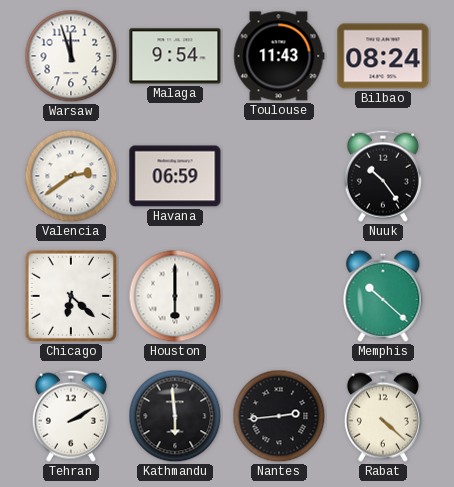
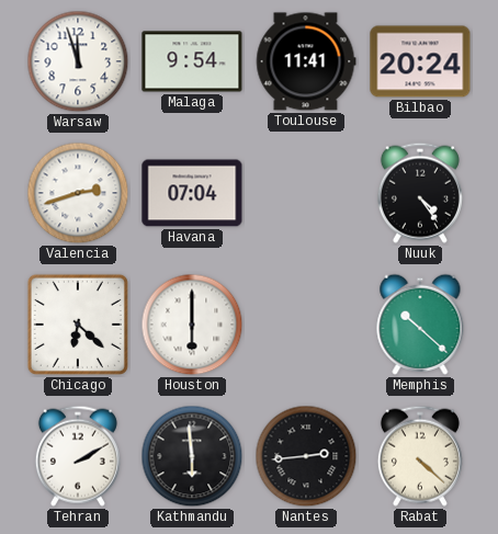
Toulouse: 11:43 -> 11:41
Bilbao: 08:24 -> 20:24
Valencia: 2:39 -> 2:42
Havana: 06:59 -> 07:04
Nuuk: 10:24 -> 4:24
